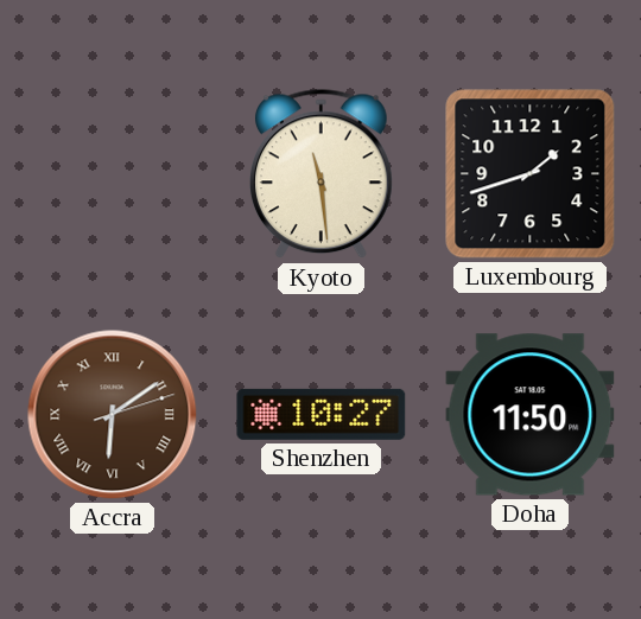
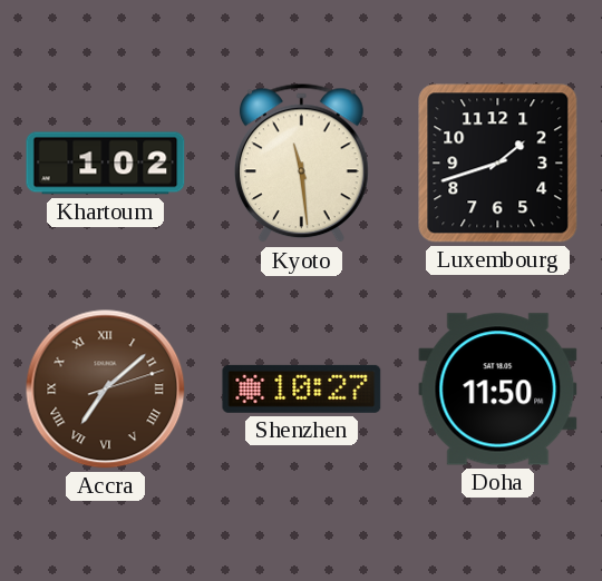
Khartoum: none -> 1:02
Accra: 6:09 -> 7:08
